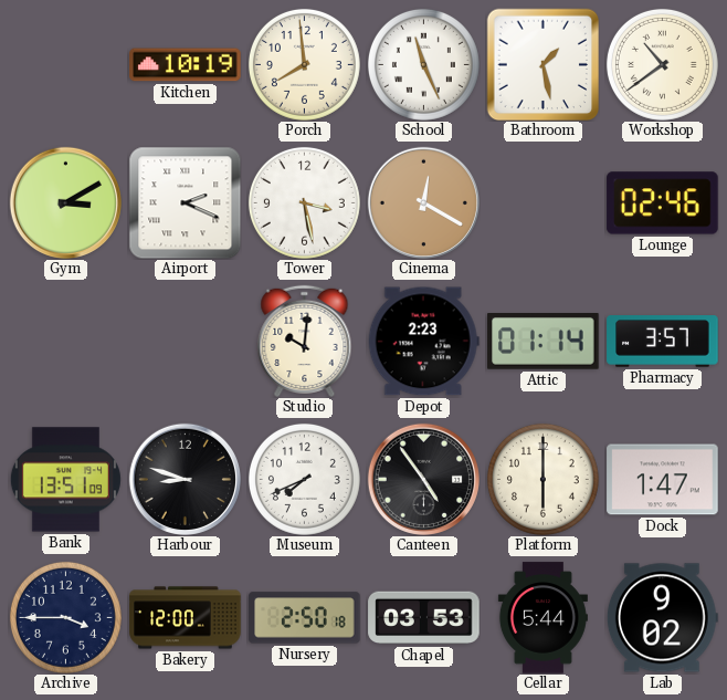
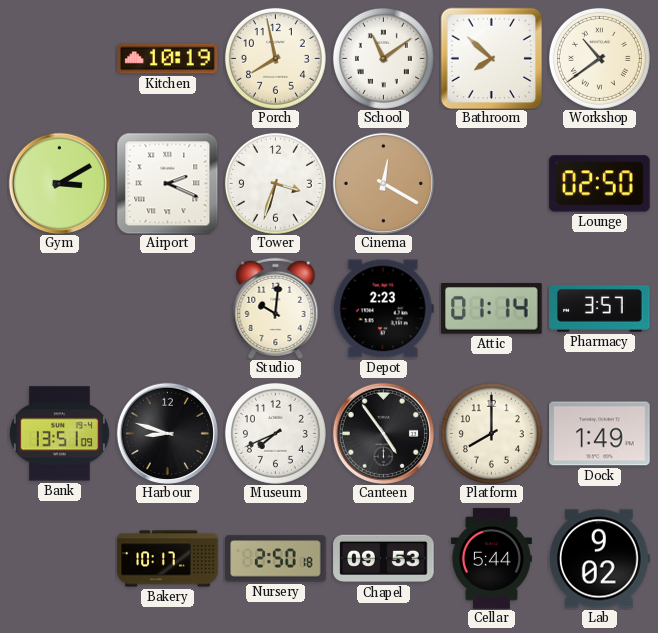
Porch: 7:59 -> 7:58
School: 11:26 -> 11:09
Bathroom: 1:28 -> 7:52
Tower: 3:28 -> 3:33
Lounge: 02:46 -> 02:50
Platform: 6:00 -> 8:00
Dock: 1:47 -> 1:49
Archive: 3:45 -> none
Bakery: 12:00 -> 10:17
Chapel: 03:53 -> 09:53
